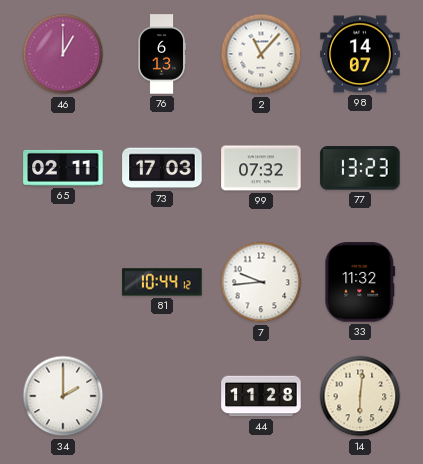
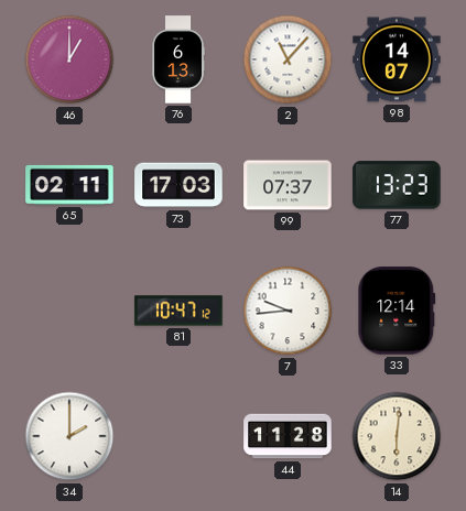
99: 07:32 -> 07:37
81: 10:44 -> 10:47
33: 11:32 -> 12:14
